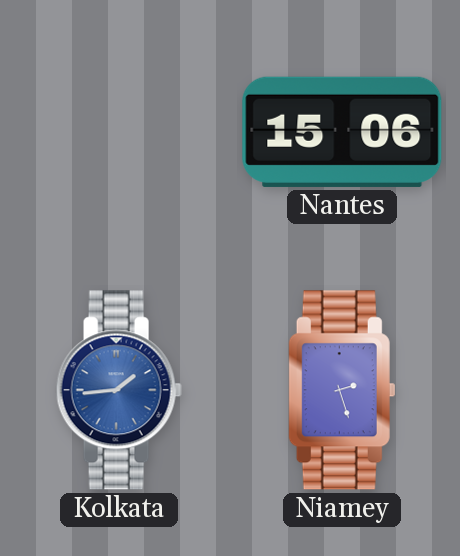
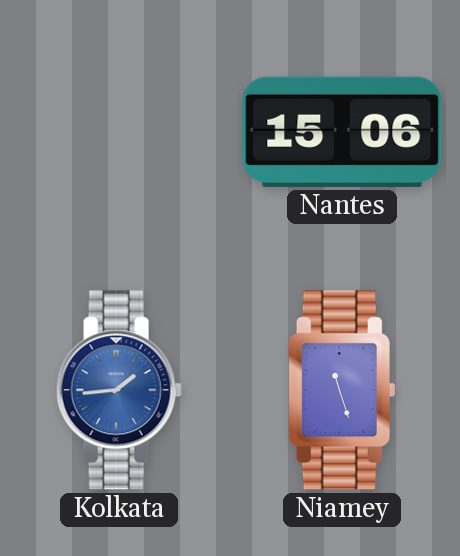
Niamey: 2:27 -> 11:27
